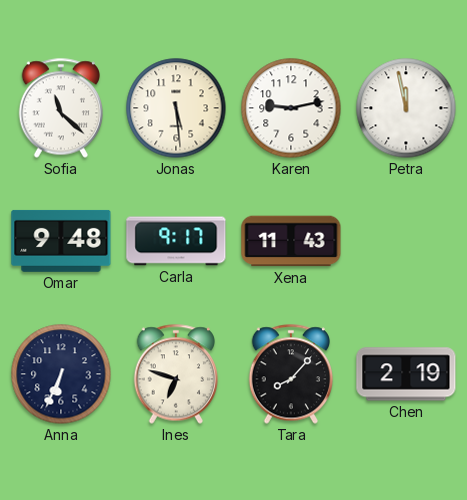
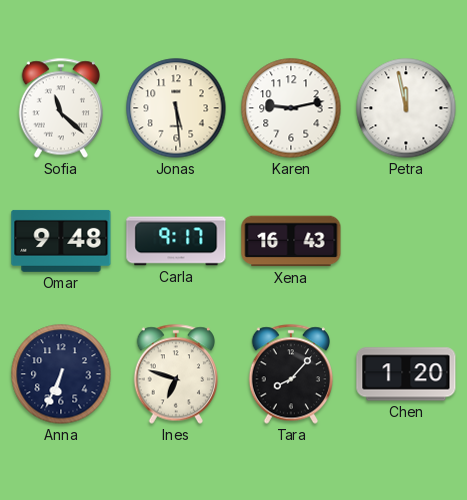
Xena: 11:43 -> 16:43
Chen: 2:19 -> 1:20
